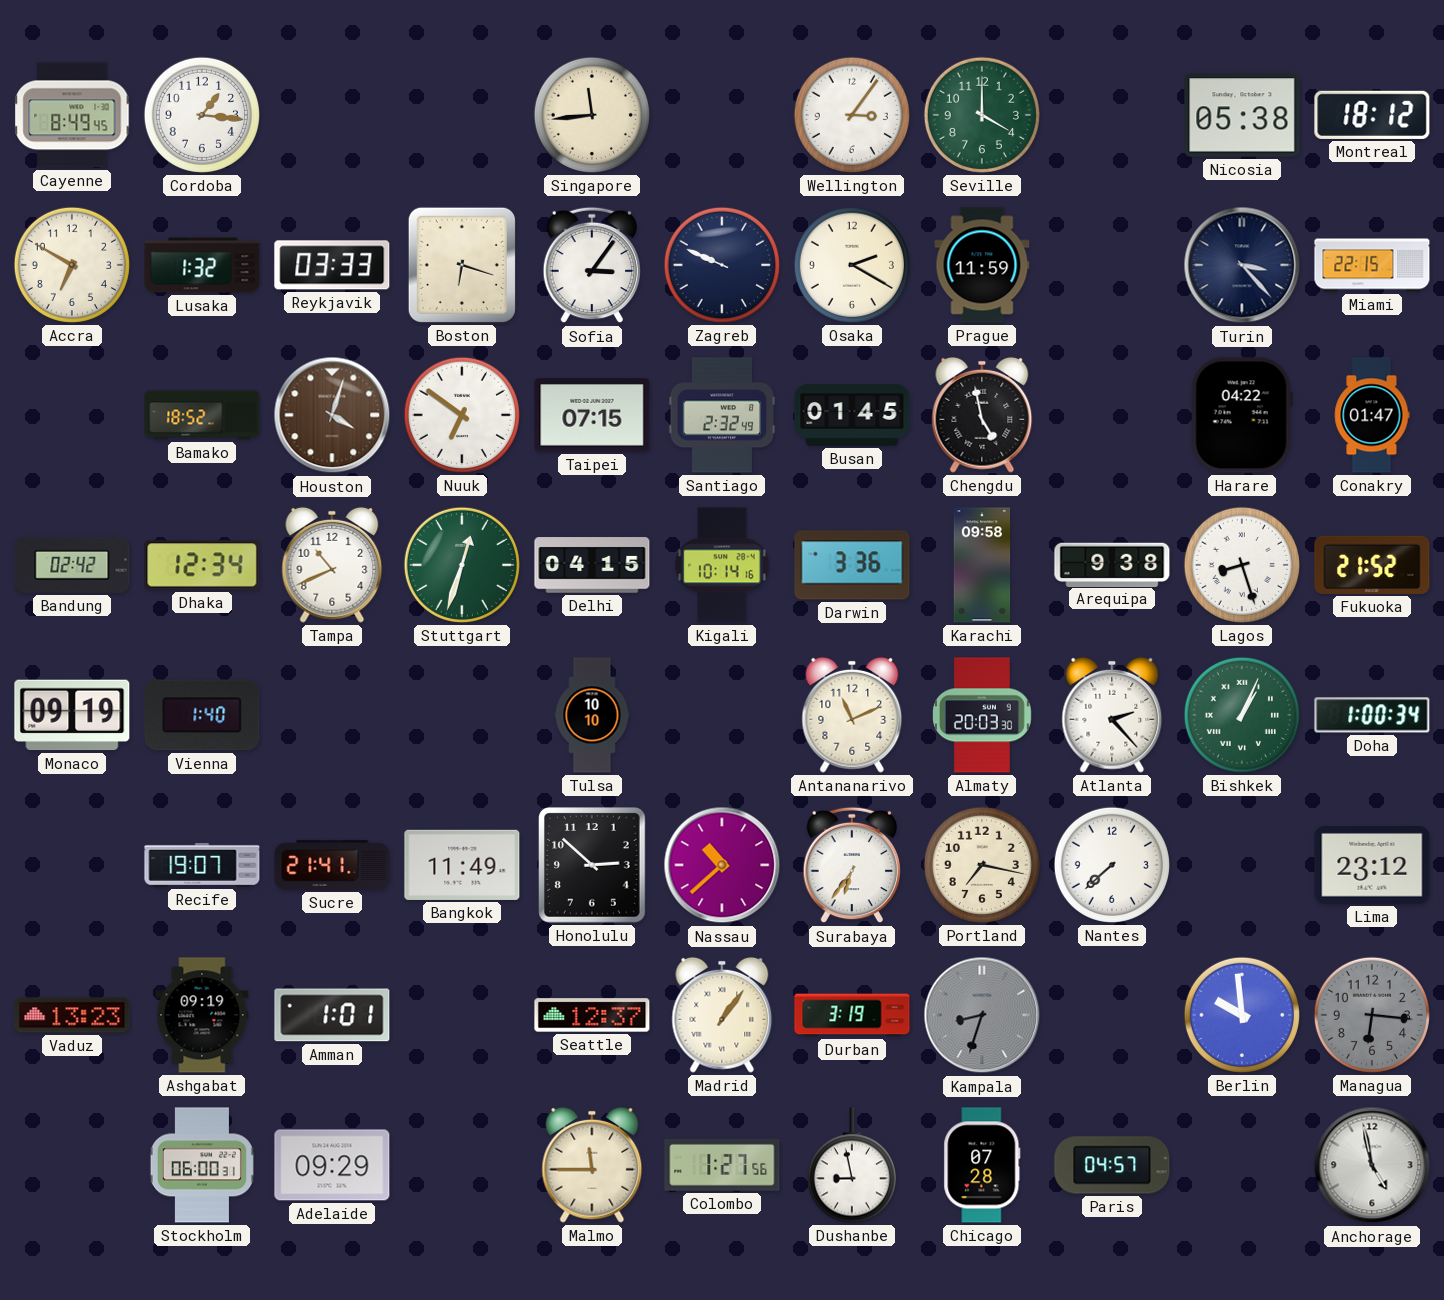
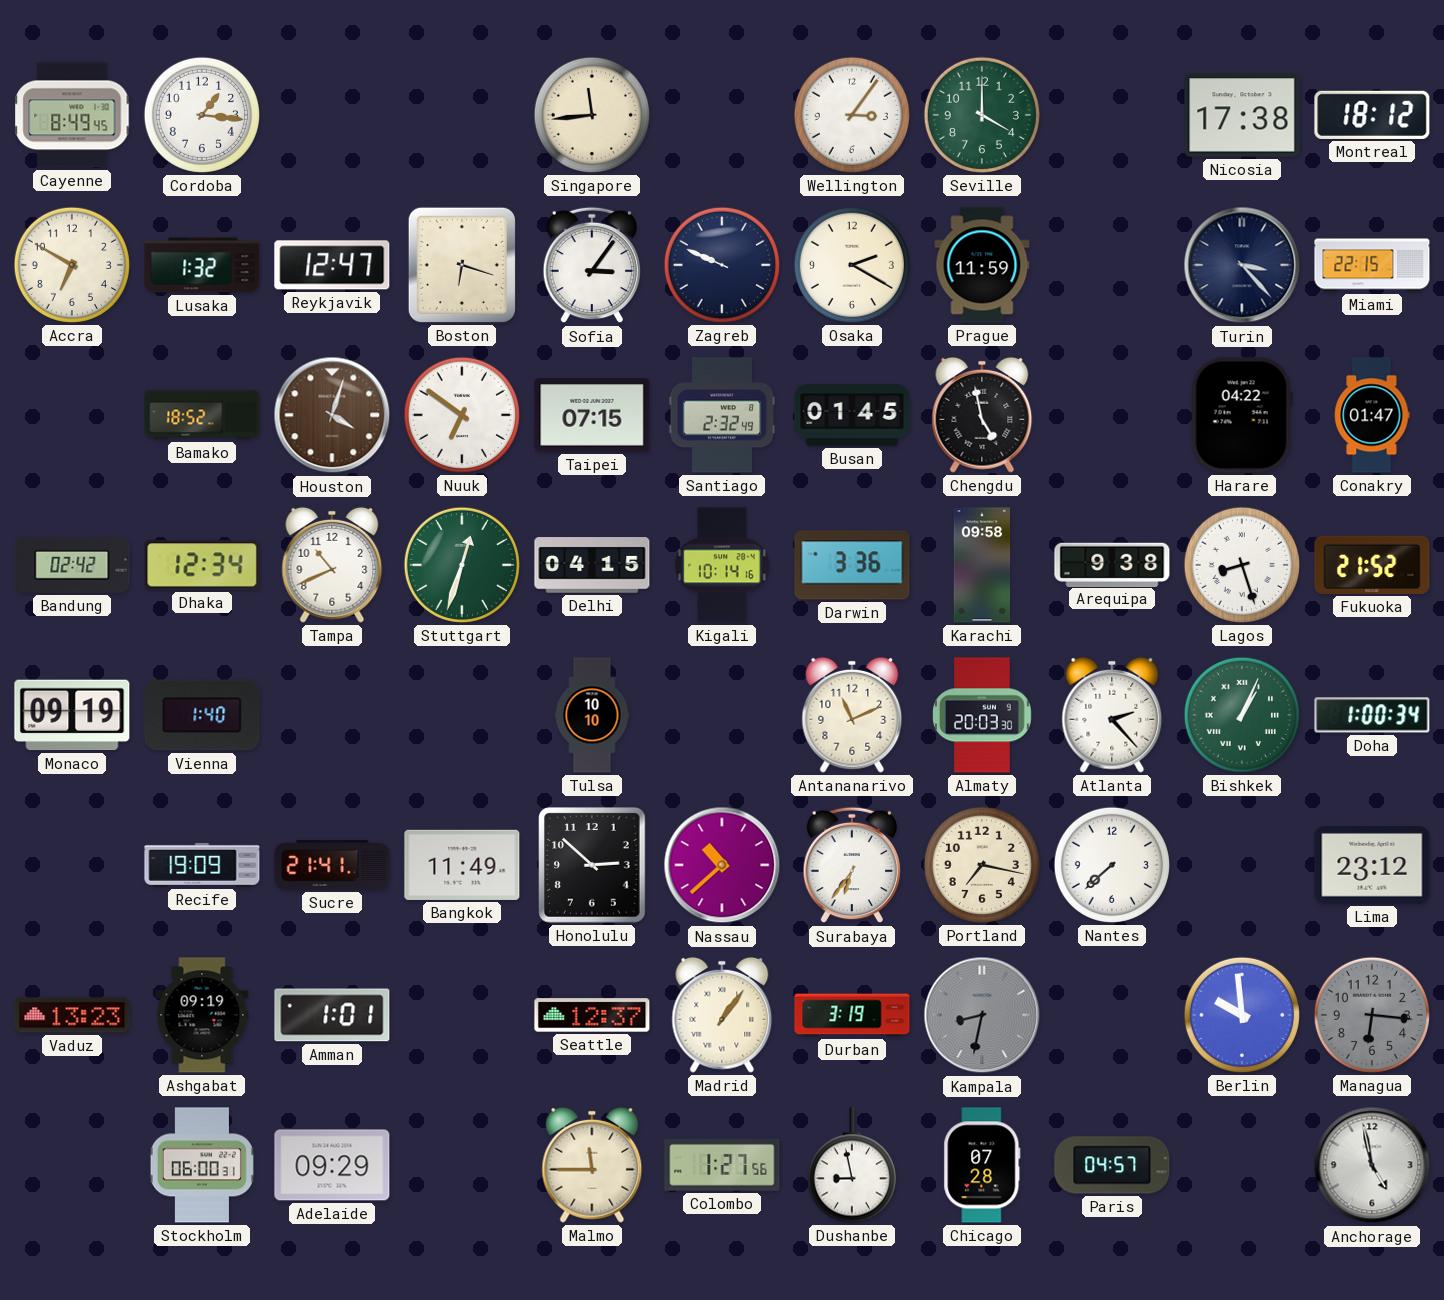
Nicosia: 05:38 -> 17:38
Reykjavik: 03:33 -> 12:47
Recife: 19:07 -> 19:09
Kampala: 8:33 -> 8:32
